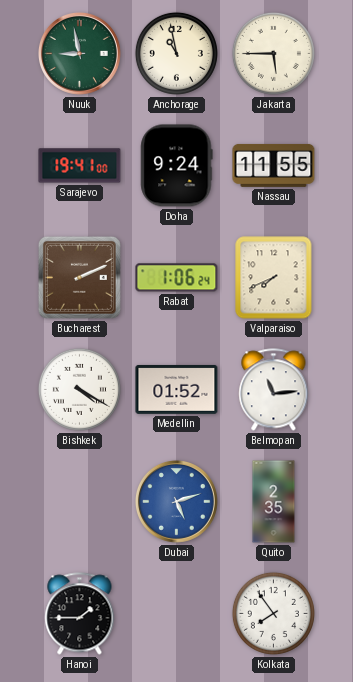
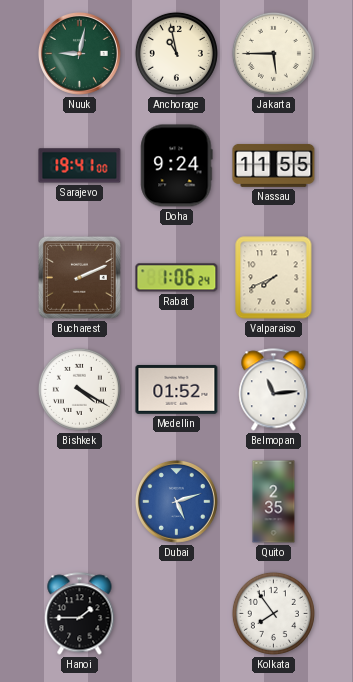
Nuuk: 8:58 -> 9:02
